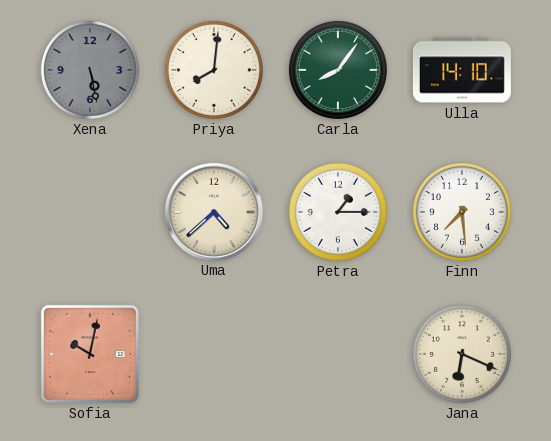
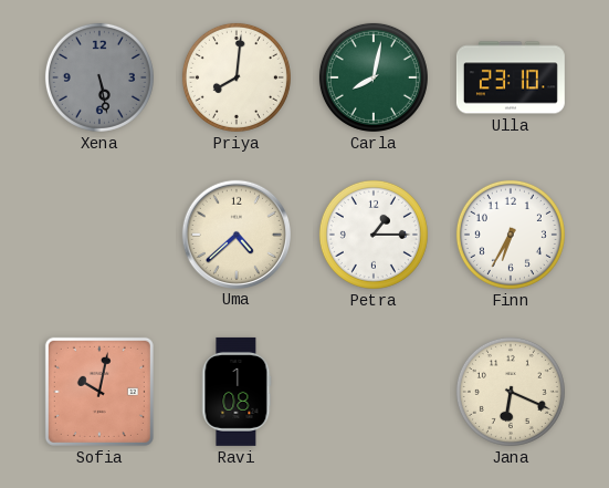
Carla: 8:06 -> 8:02
Ulla: 14:10 -> 23:10
Finn: 7:29 -> 6:35
Ravi: none -> 1:08
